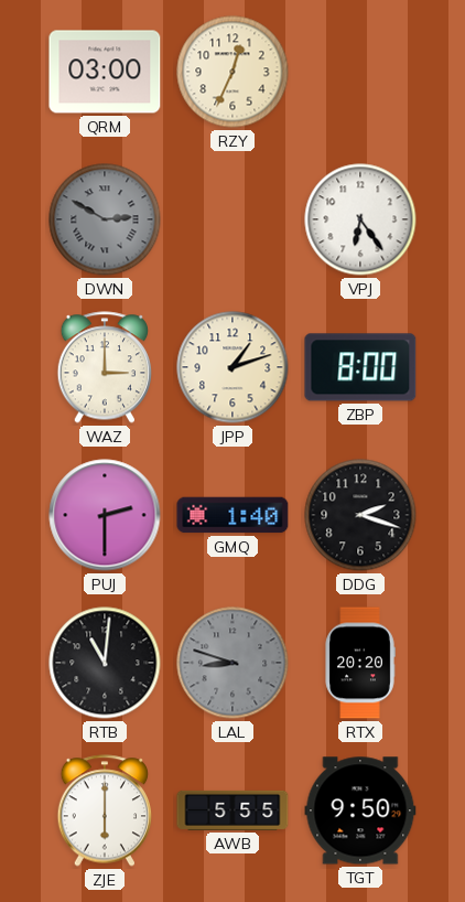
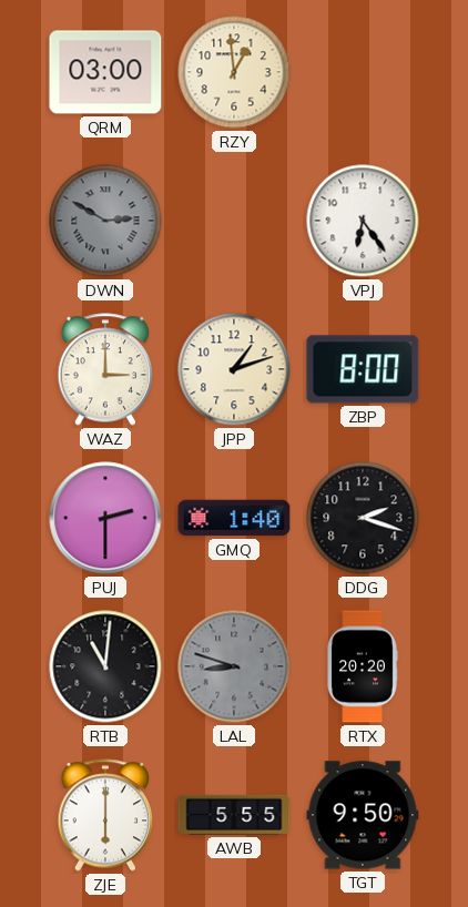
RZY: 12:34 -> 12:59
